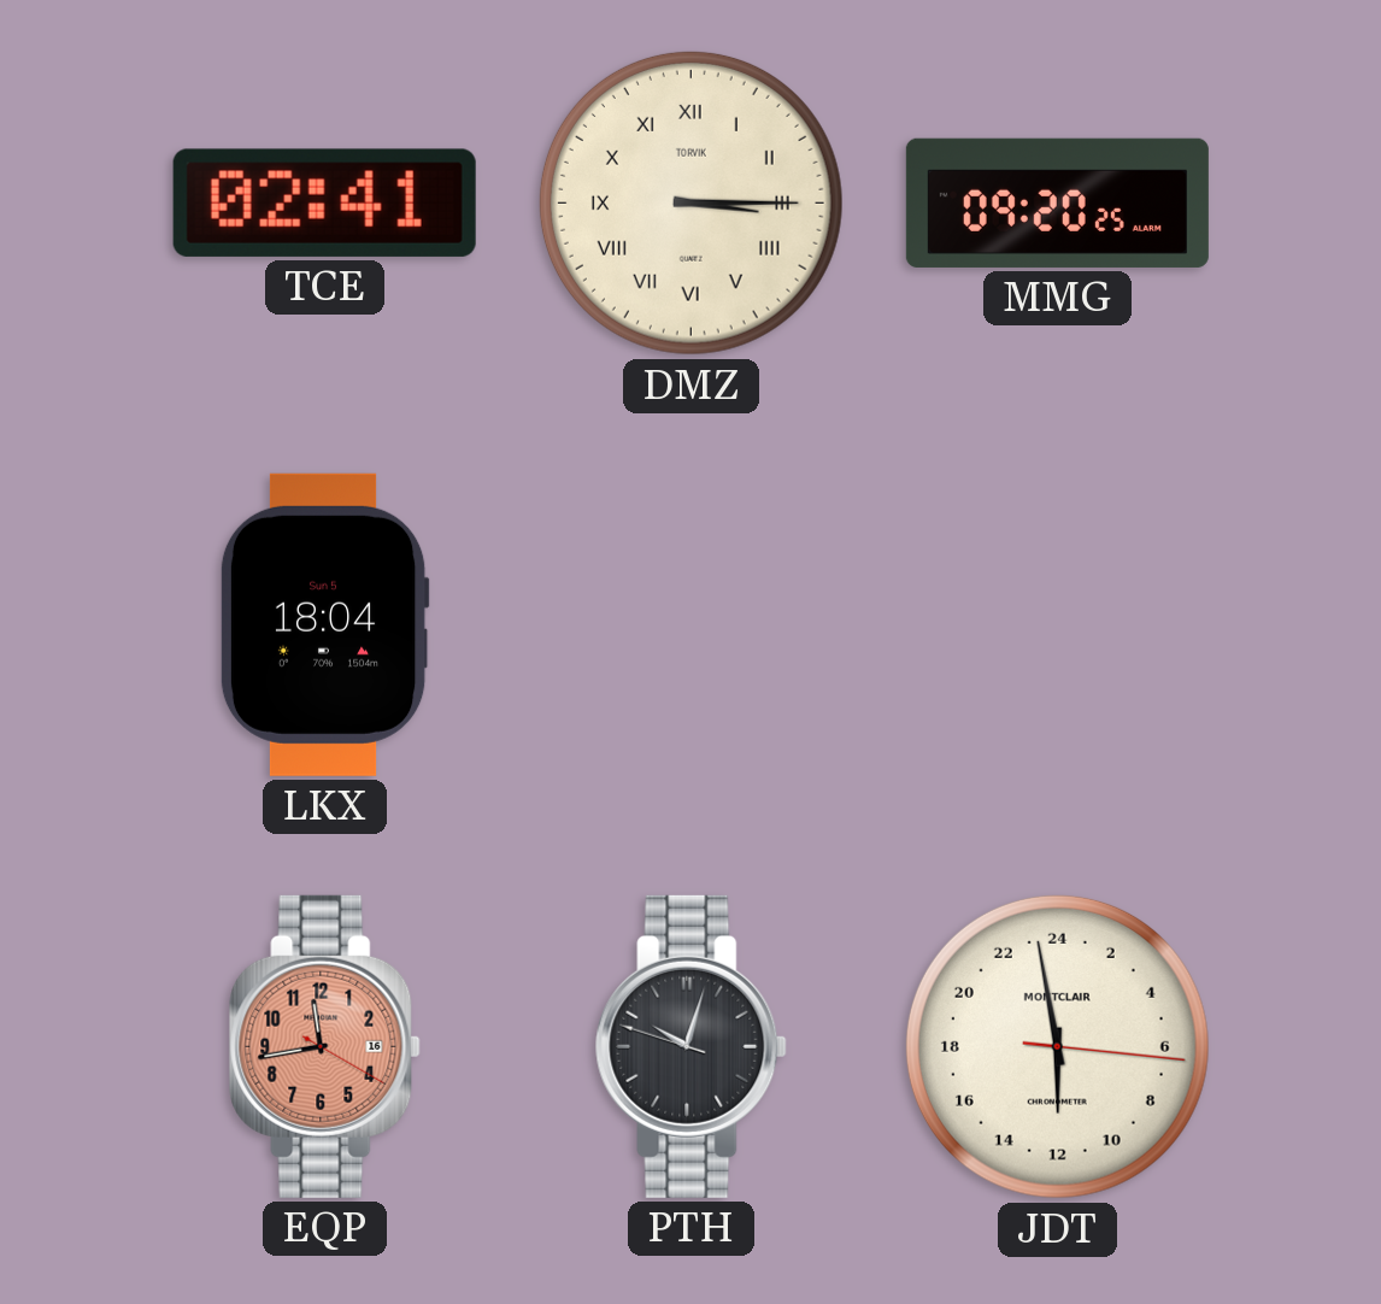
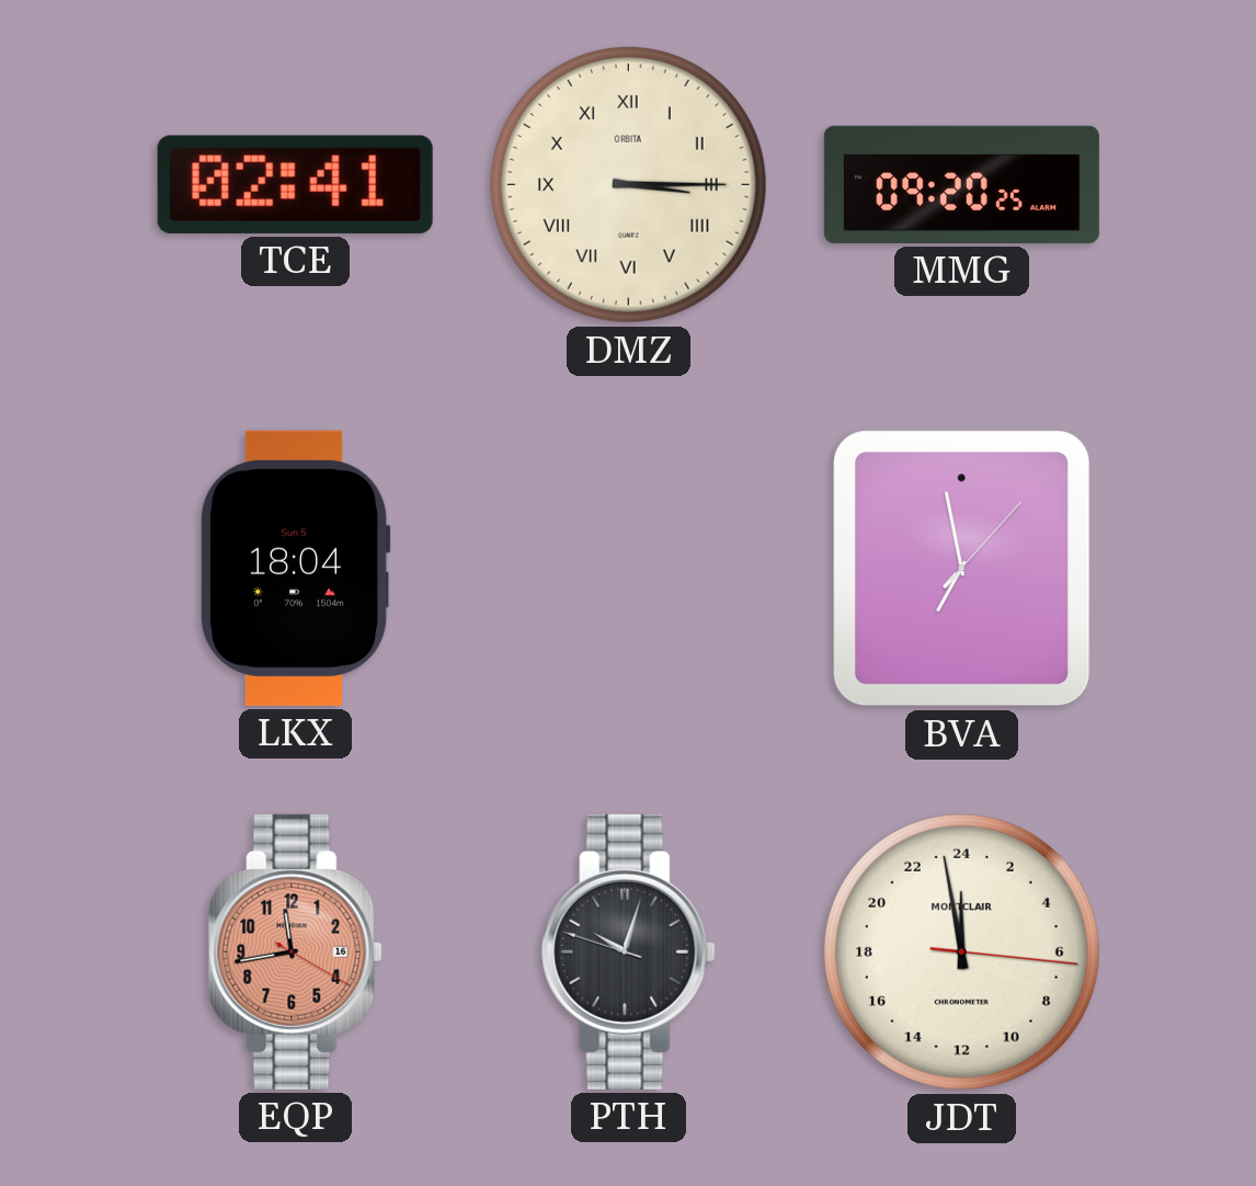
DMZ brand: TORVIK -> ORBITA
BVA: none -> 6:58
JDT: 11:58 -> 23:58
